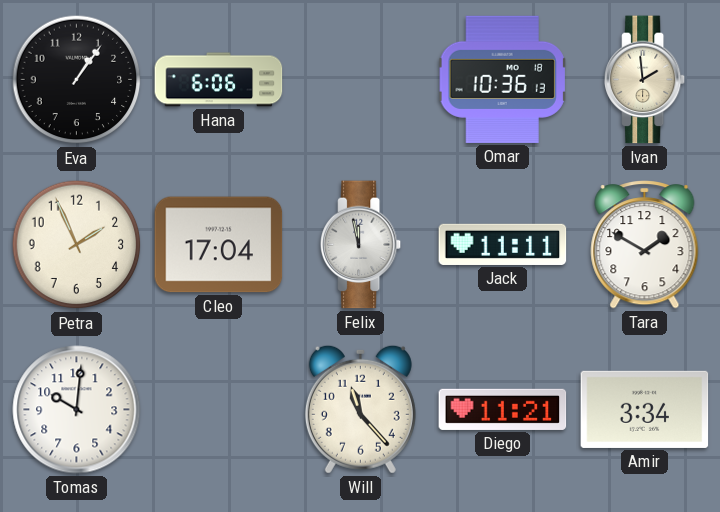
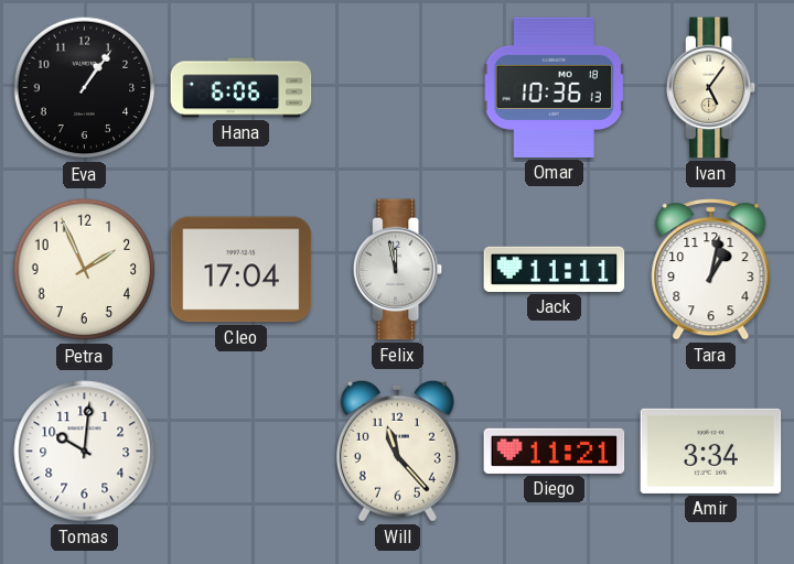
Ivan: 1:59 -> 5:06
Tara: 1:50 -> 1:02
